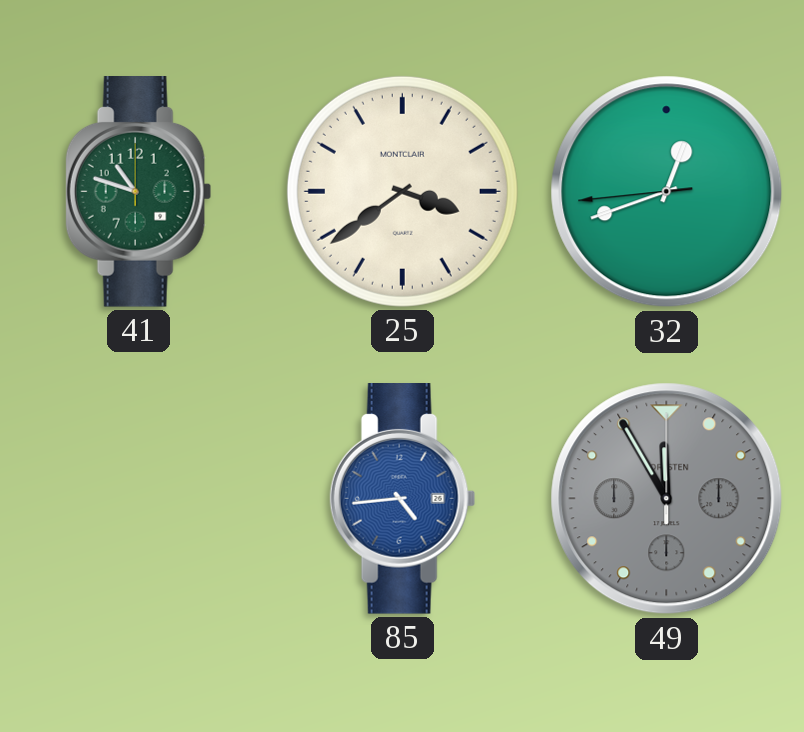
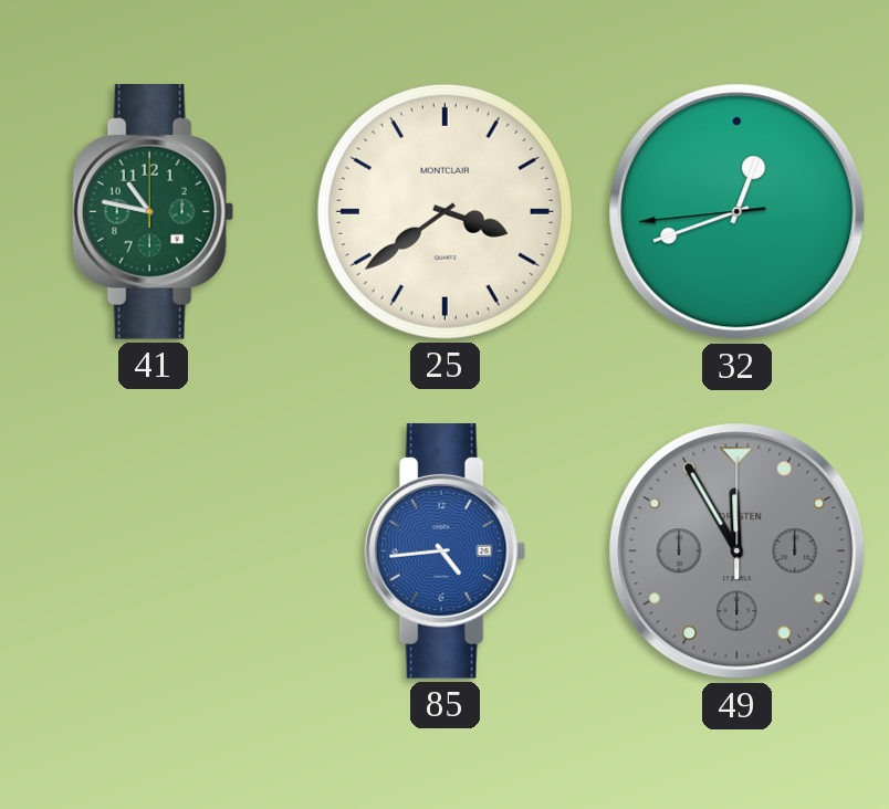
41: 10:48 -> 10:47
